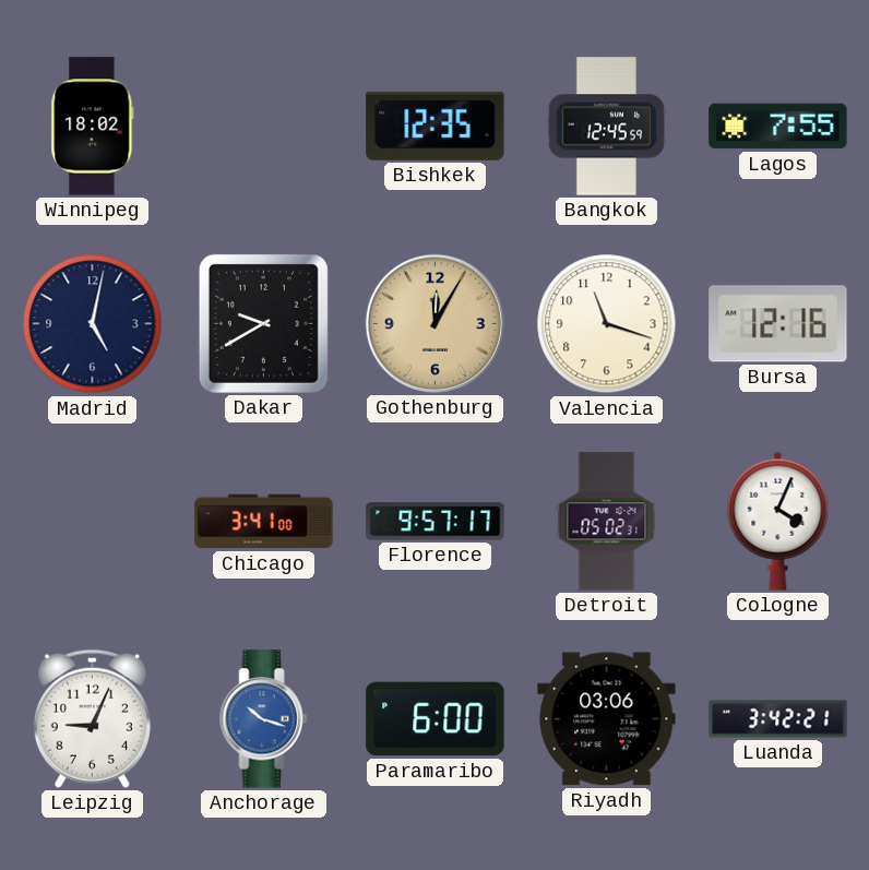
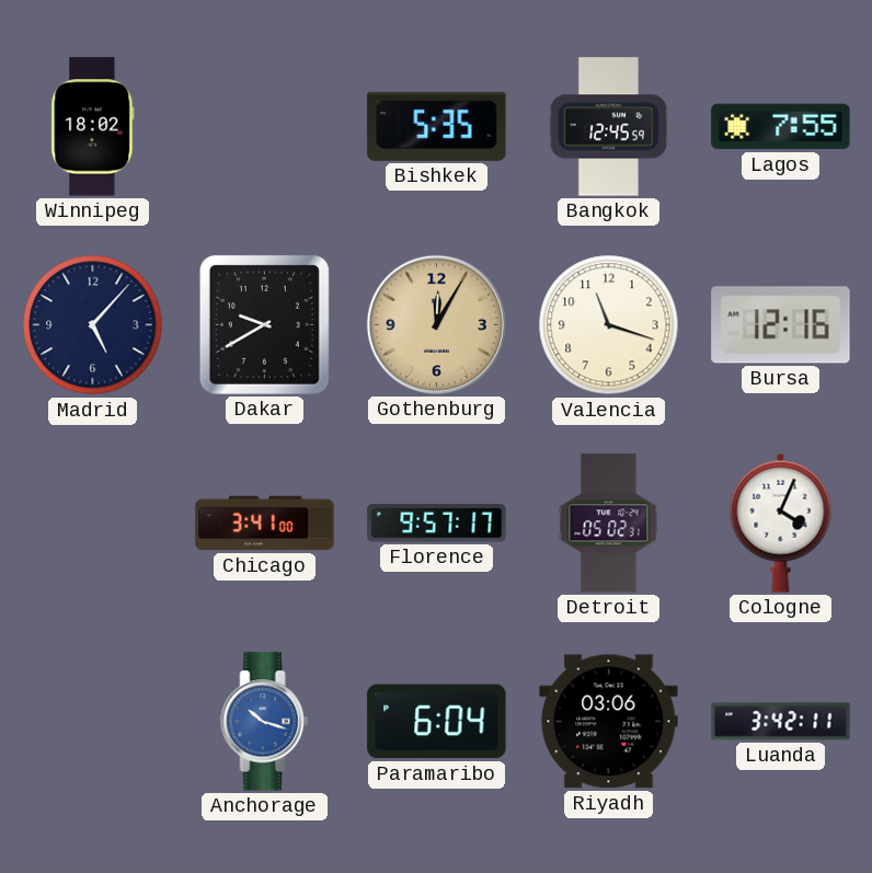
Bishkek: 12:35 -> 5:35
Madrid: 5:02 -> 5:07
Leipzig: 9:04 -> none
Paramaribo: 6:00 -> 6:04
Luanda: 3:42:21 -> 3:42:11
